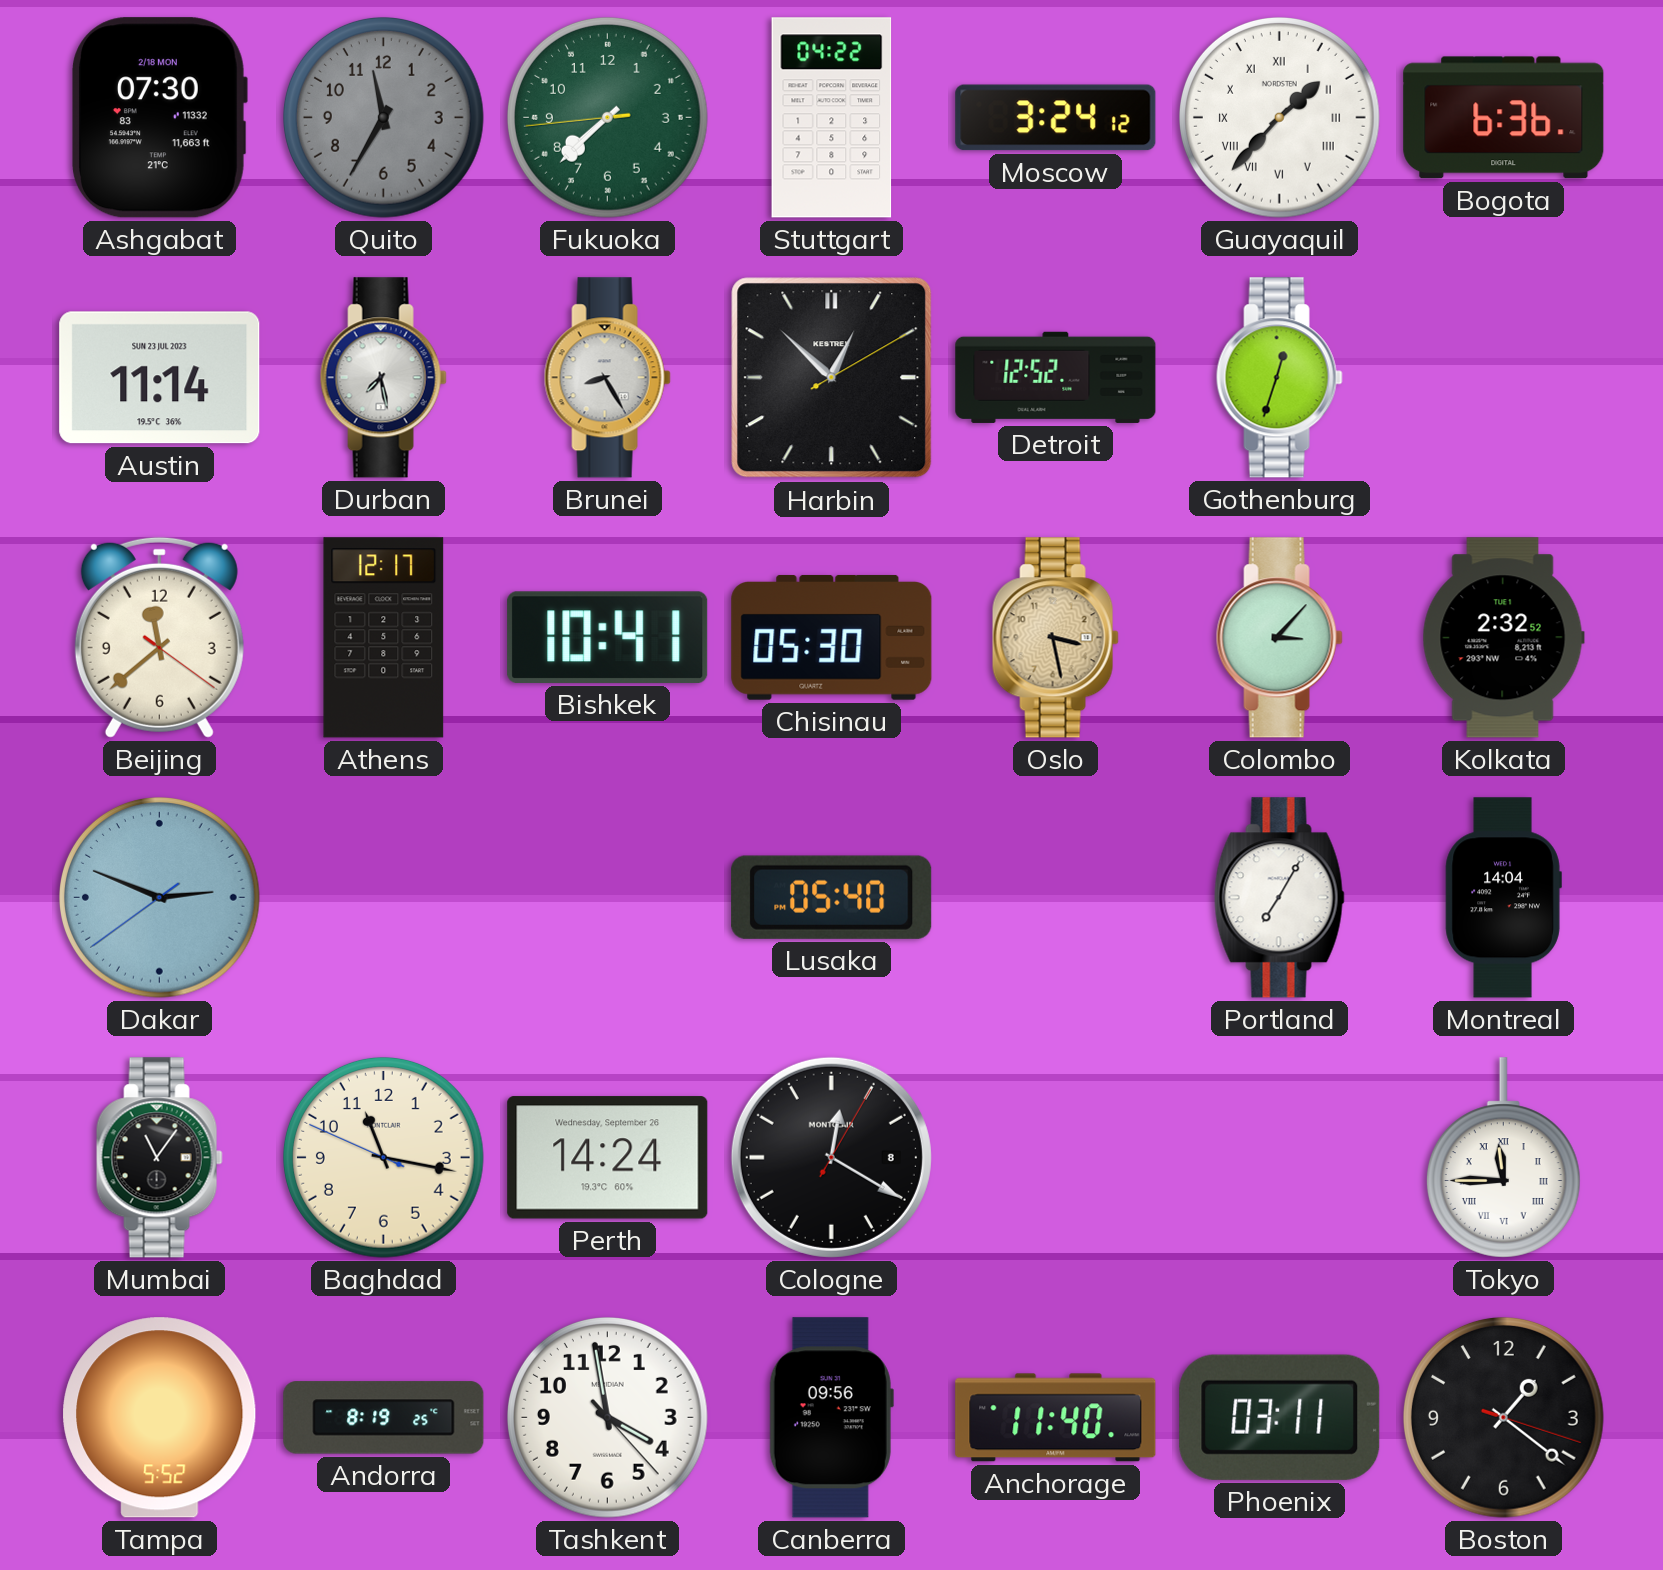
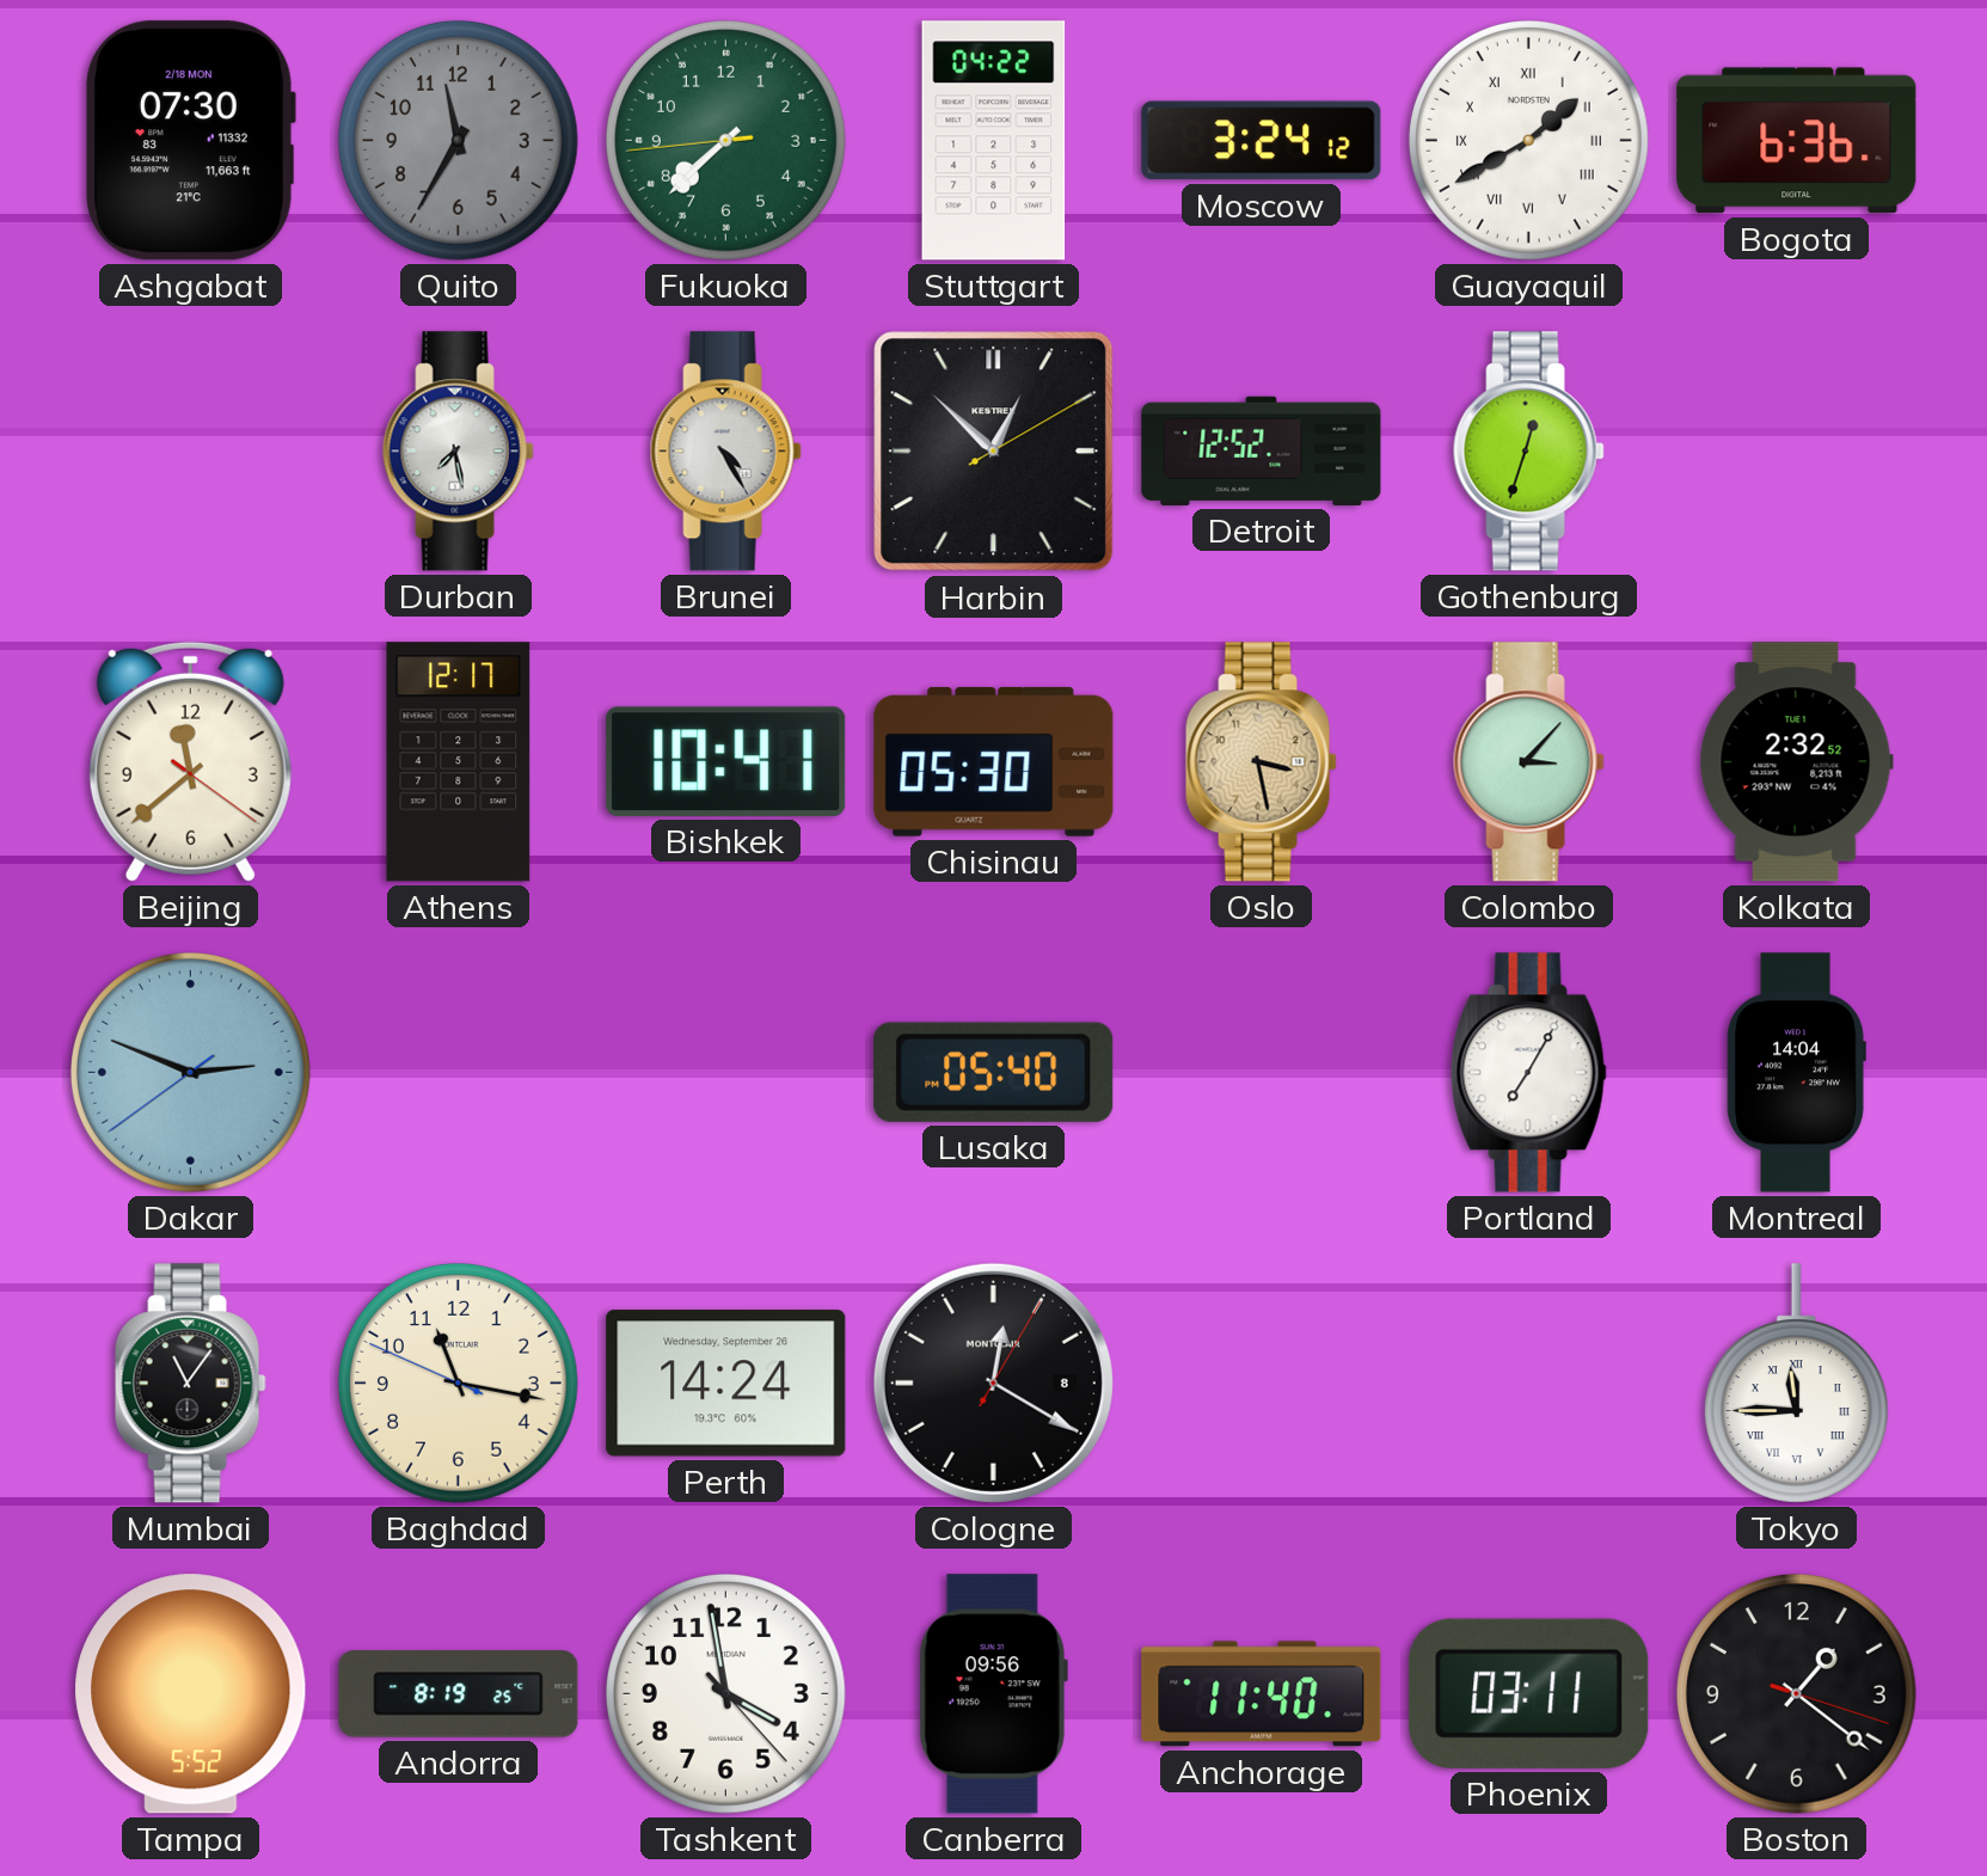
Guayaquil: 1:37 -> 1:40
Austin: 11:14 -> none
Brunei: 8:25 -> 4:25
